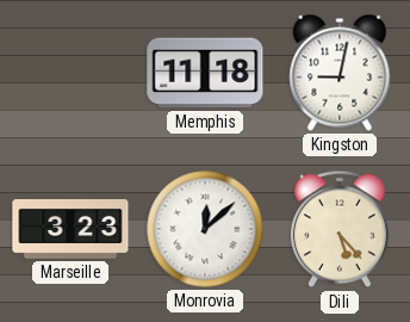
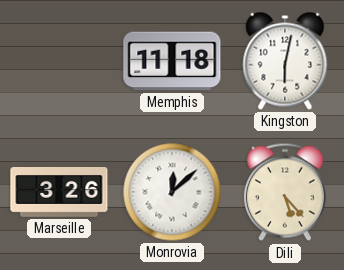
Kingston: 9:02 -> 6:02
Marseille: 3:23 -> 3:26
